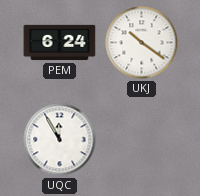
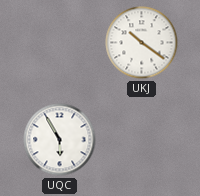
PEM: 6:24 -> none
UQC: 11:55 -> 5:55
